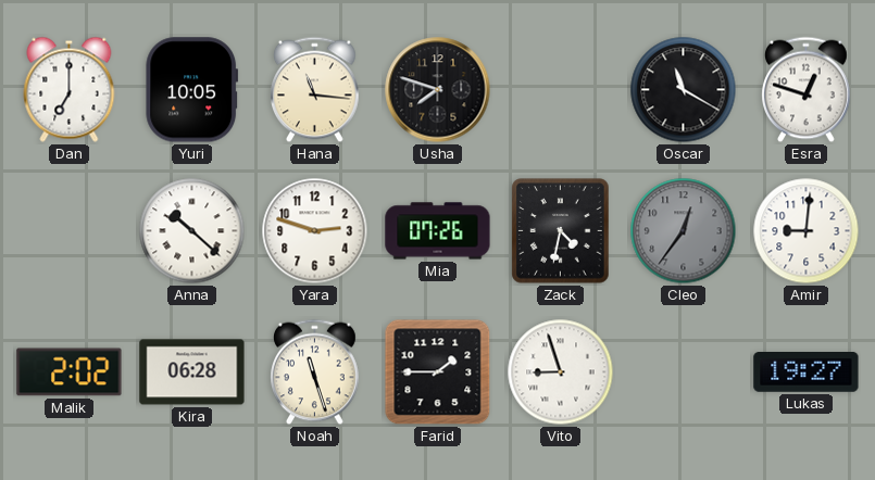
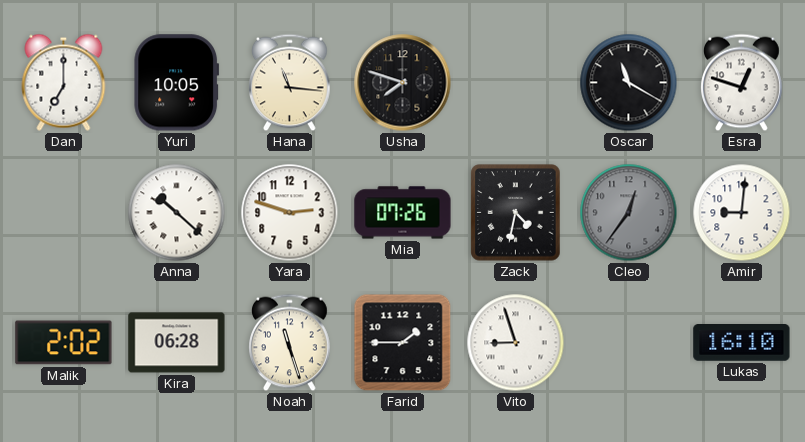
Lukas: 19:27 -> 16:10
